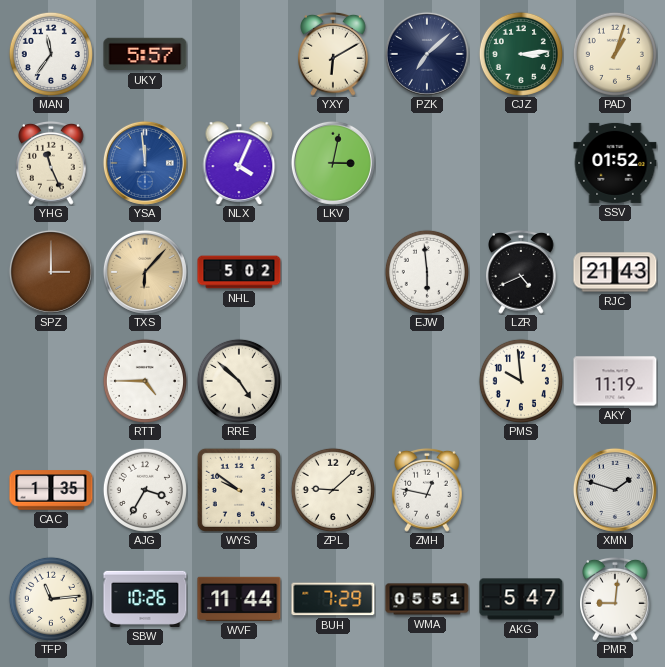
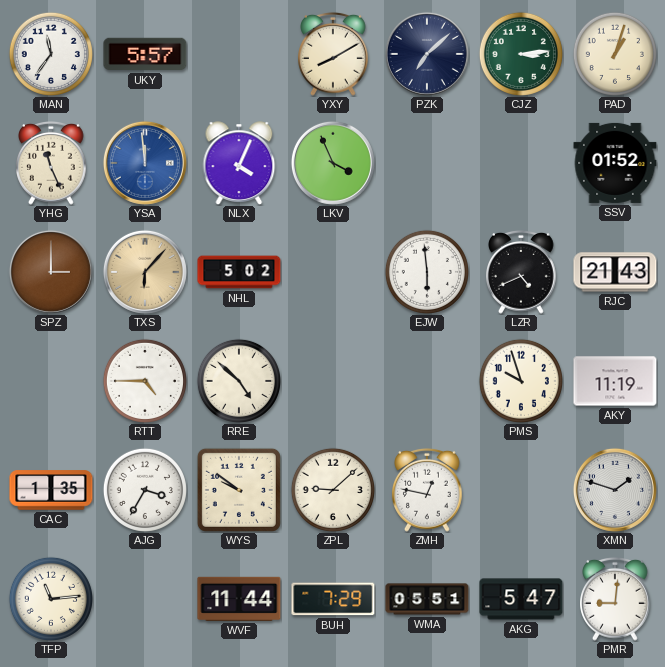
YXY: 6:10 -> 8:10
LKV: 3:02 -> 3:56
PMS: 9:59 -> 9:57
SBW: 10:26 -> none
